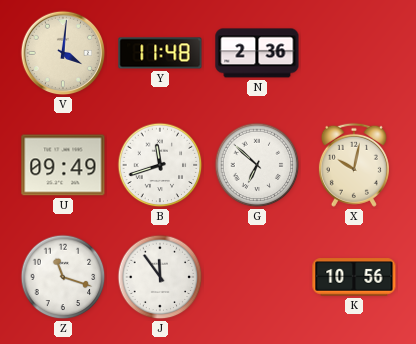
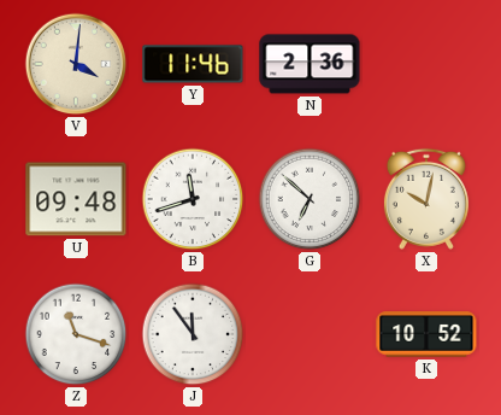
Y: 11:48 -> 11:46
U: 09:49 -> 09:48
K: 10:56 -> 10:52
